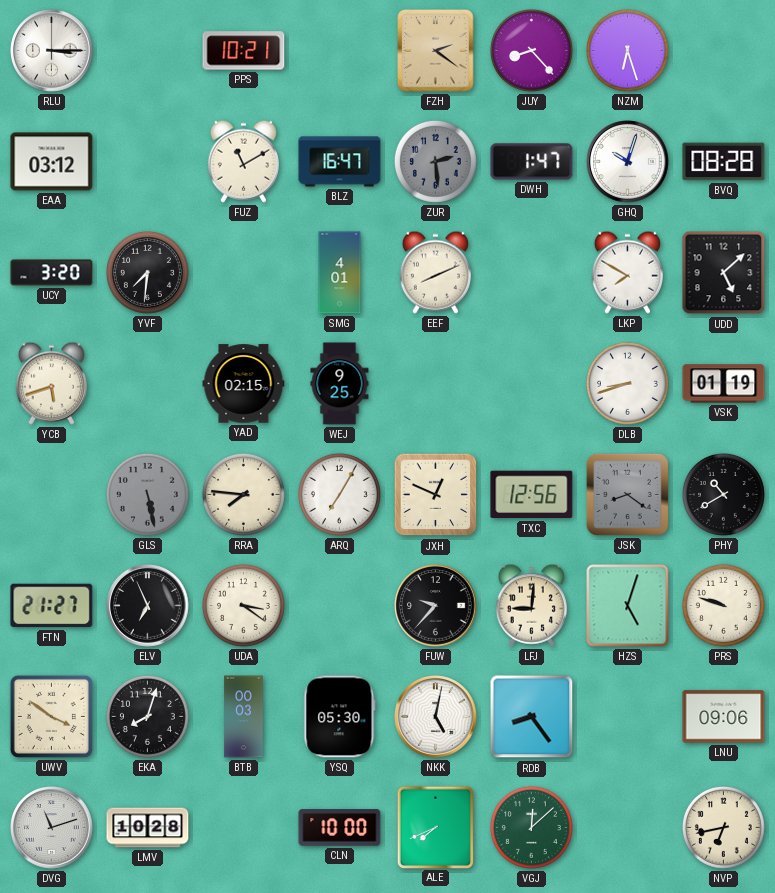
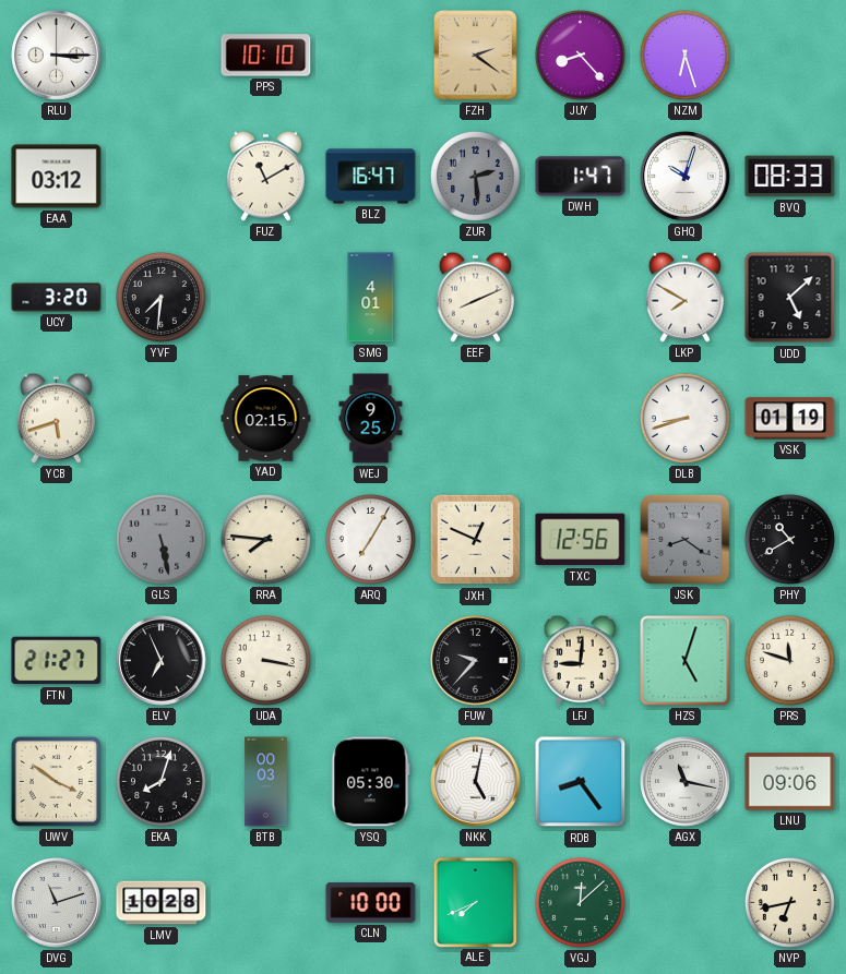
PPS: 10:21 -> 10:10
BVQ: 08:28 -> 08:33
UDA: 3:21 -> 3:17
PRS: 9:48 -> 11:48
AGX: none -> 11:17
